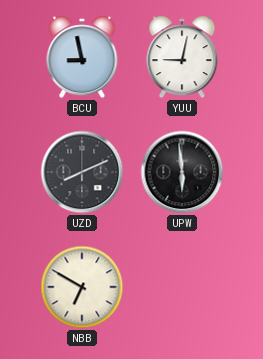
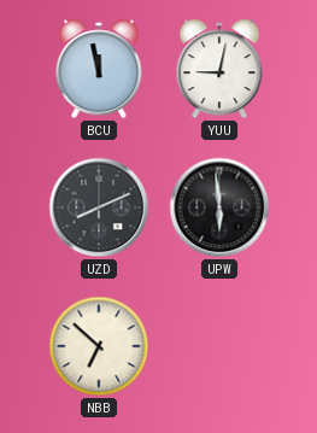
BCU: 8:58 -> 11:58
NBB: 6:50 -> 6:52
